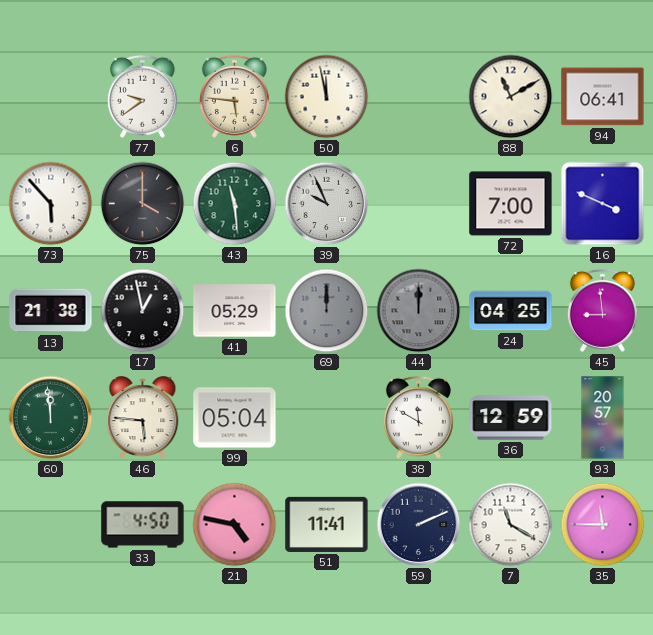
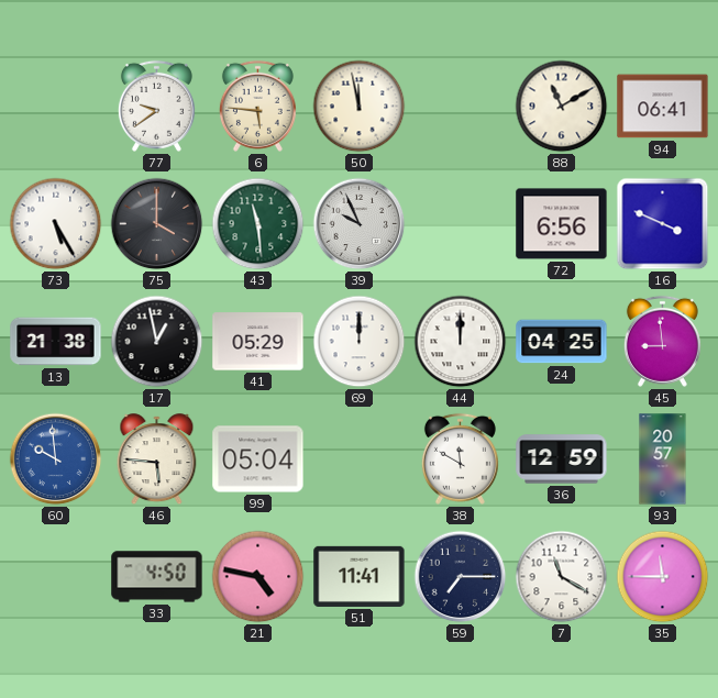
73: 5:53 -> 5:25
72: 7:00 -> 6:56
69 dial: grey -> white
44 dial: grey -> white
60: 11:59 -> 9:59
60 dial: green -> blue
59: 2:11 -> 7:15
